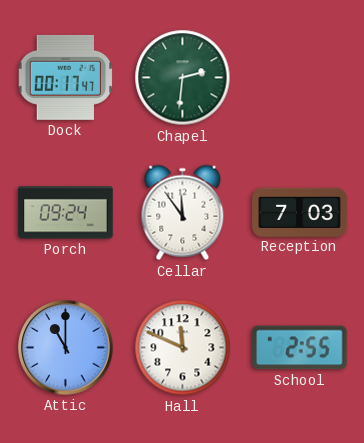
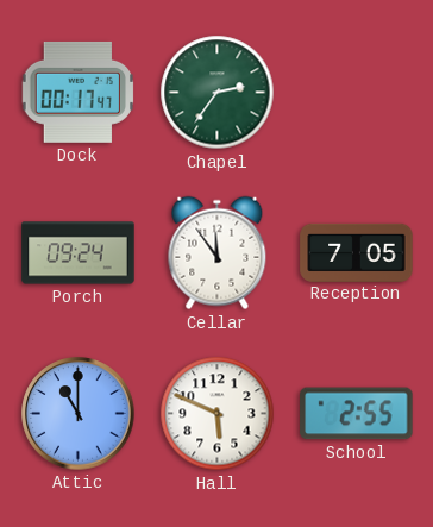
Chapel: 2:31 -> 2:36
Reception: 7:03 -> 7:05
Hall: 11:49 -> 5:49
